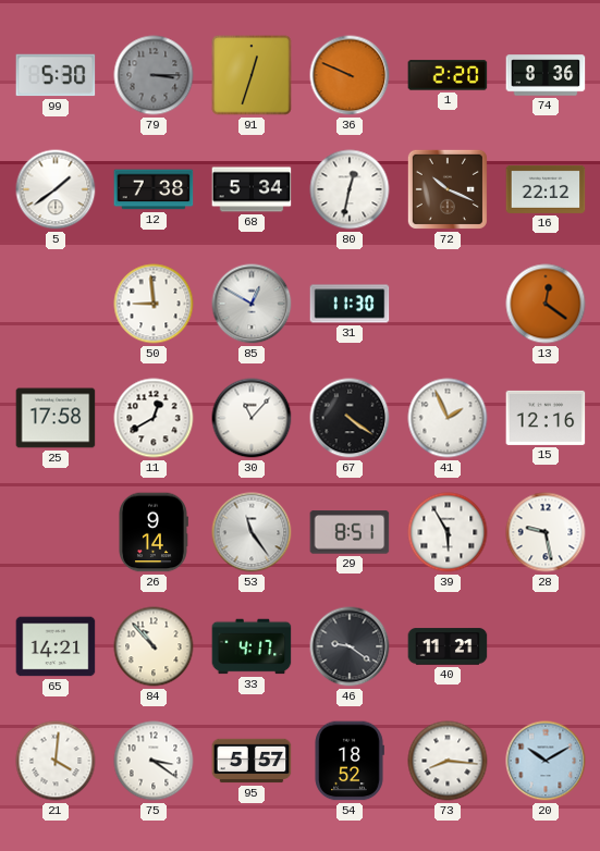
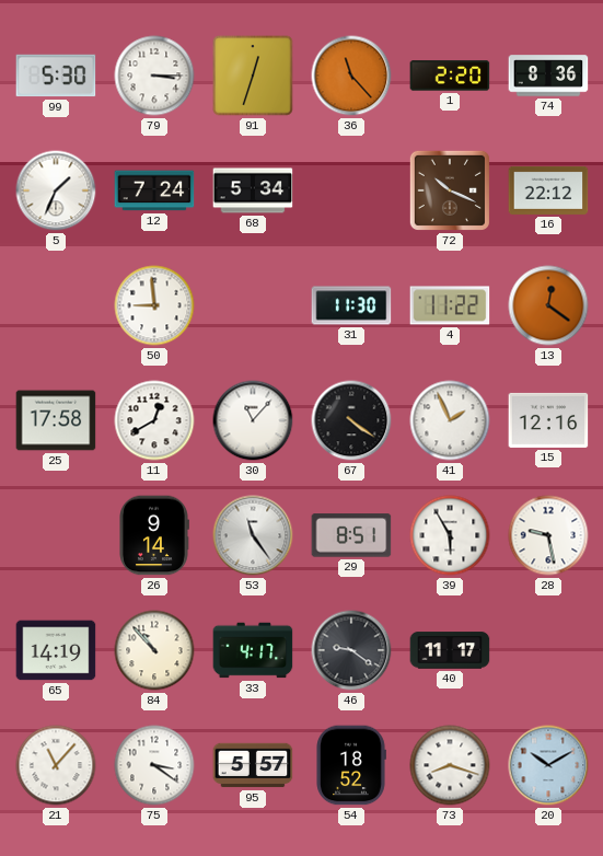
79 dial: grey -> white
36: 9:49 -> 11:23
5: 1:39 -> 1:34
12: 7:38 -> 7:24
80: 12:32 -> none
85: 12:50 -> none
4: none -> 11:22
65: 14:21 -> 14:19
40: 11:21 -> 11:17
21: 4:01 -> 11:07
73: 8:16 -> 8:18
